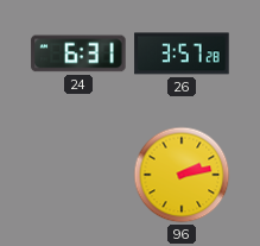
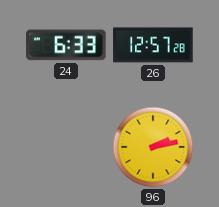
24: 6:31 -> 6:33
26: 3:57 -> 12:57
